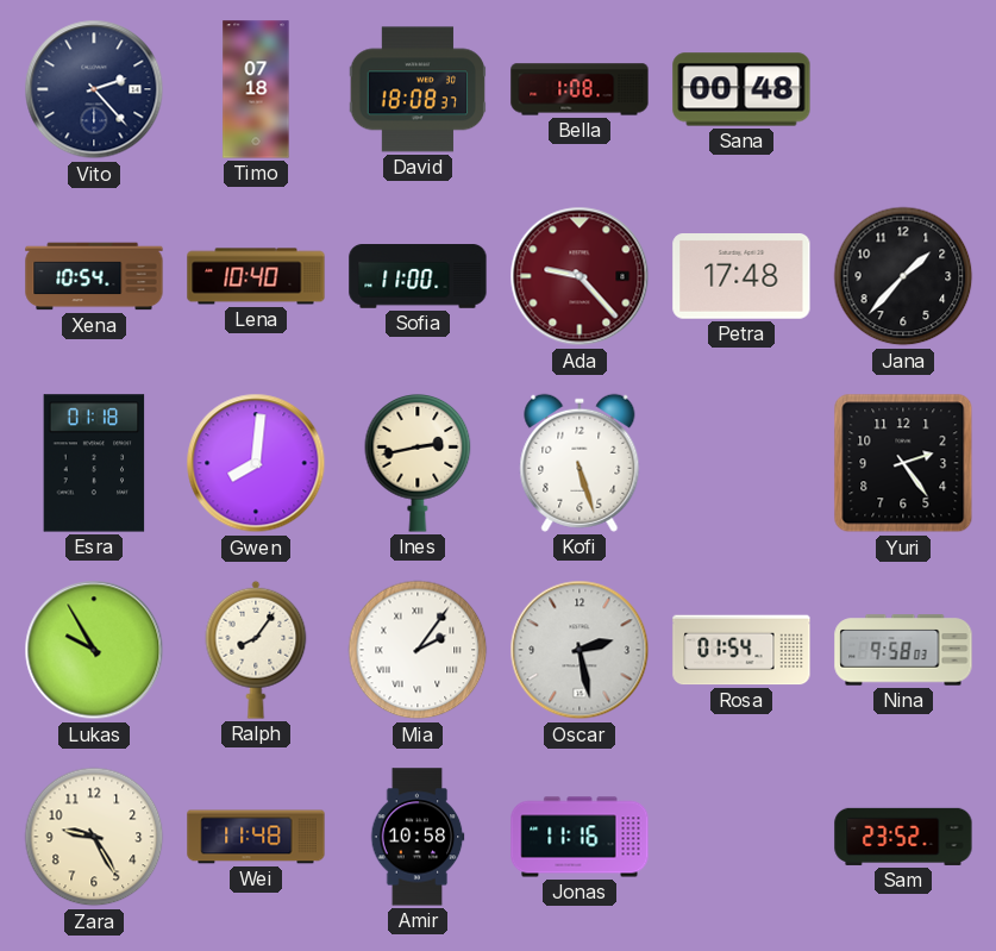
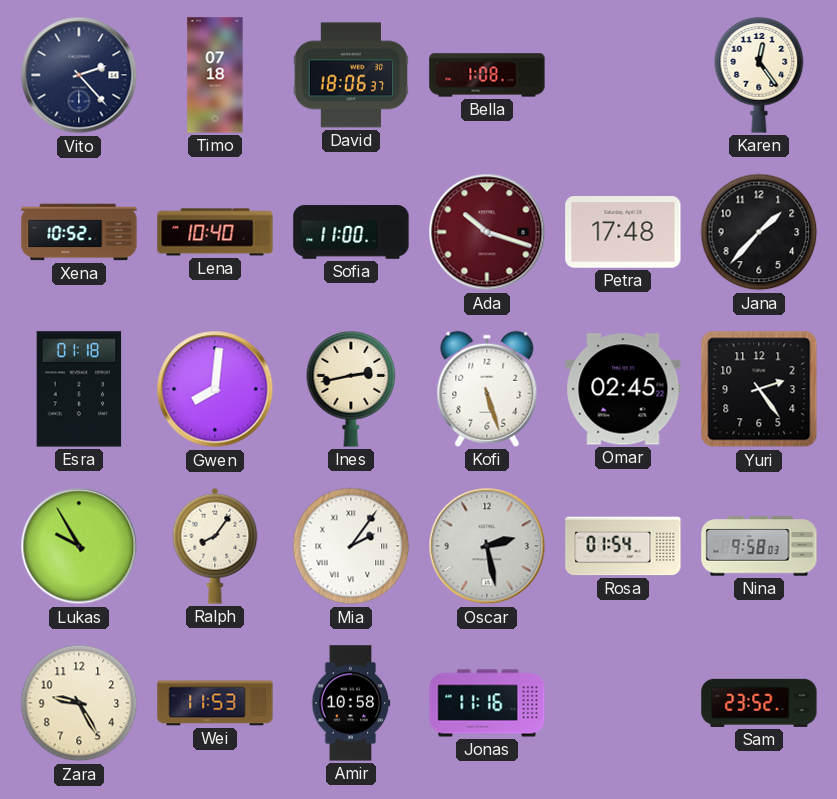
David: 18:08 -> 18:06
Sana: 00:48 -> none
Karen: none -> 12:24
Xena: 10:54 -> 10:52
Ada: 9:23 -> 10:18
Omar: none -> 02:45
Wei: 11:48 -> 11:53
